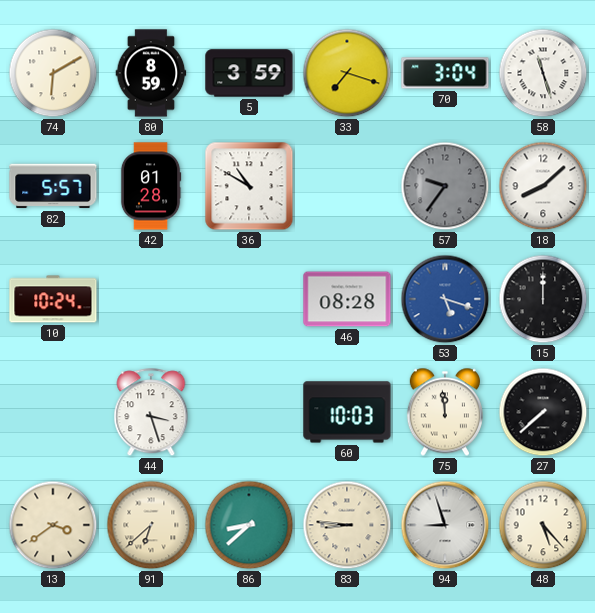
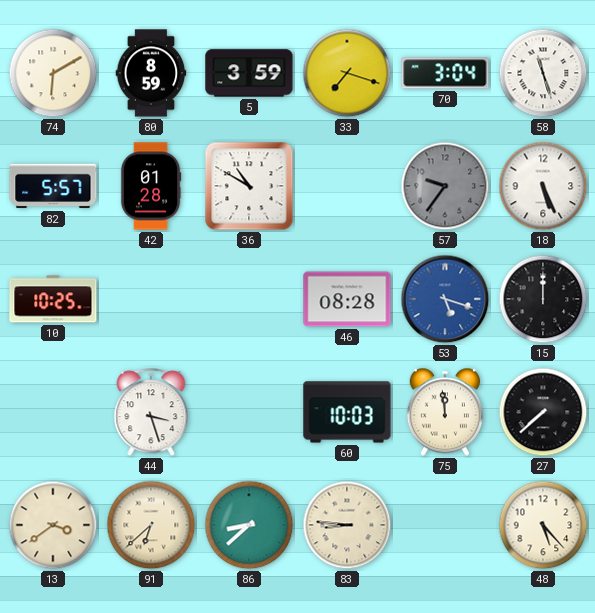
18: 8:08 -> 5:26
10: 10:24 -> 10:25
94: 8:57 -> none
